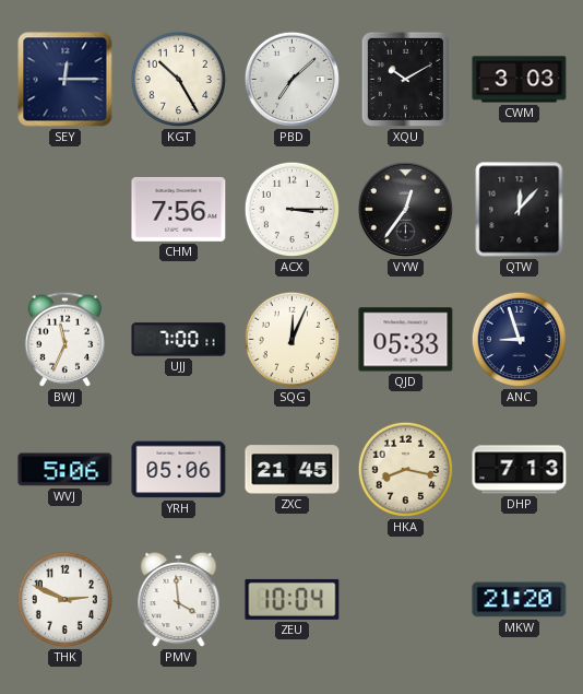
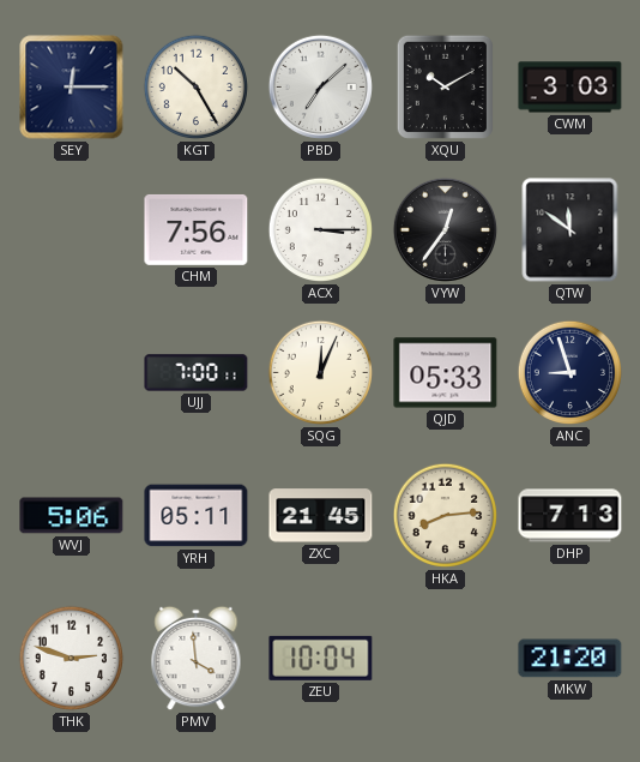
QTW: 12:07 -> 11:51
BWJ: 11:34 -> none
YRH: 05:06 -> 05:11
HKA: 8:17 -> 8:14
THK: 2:49 -> 2:48
